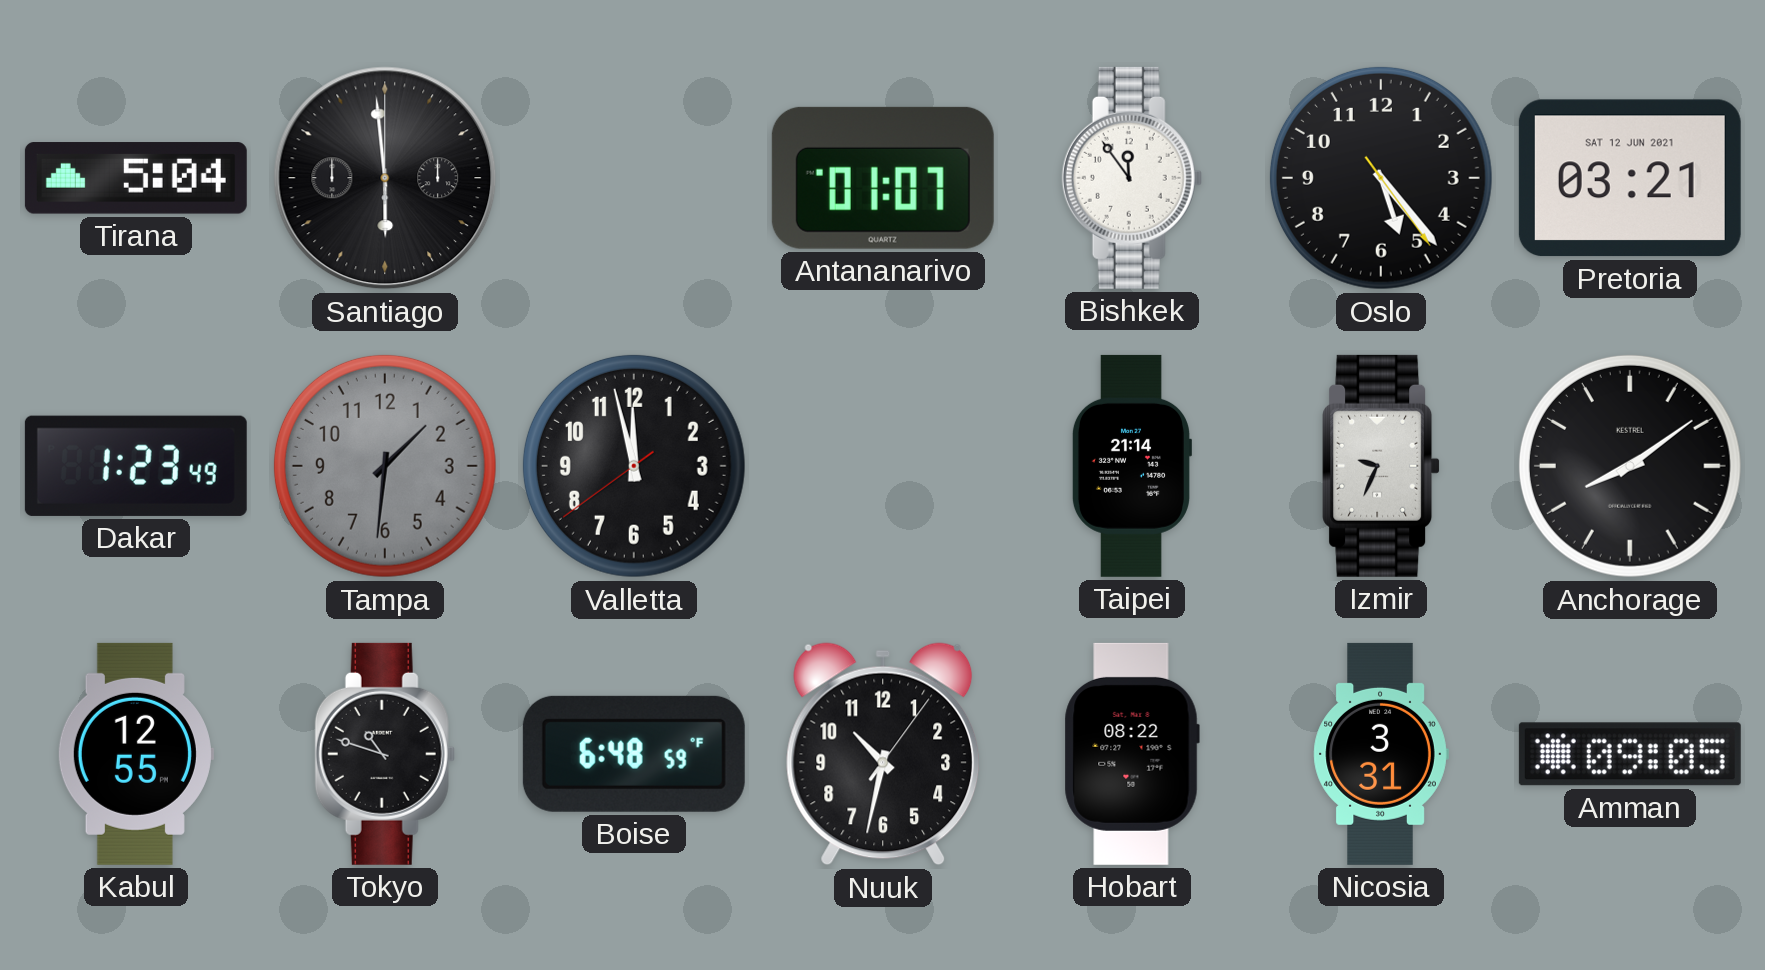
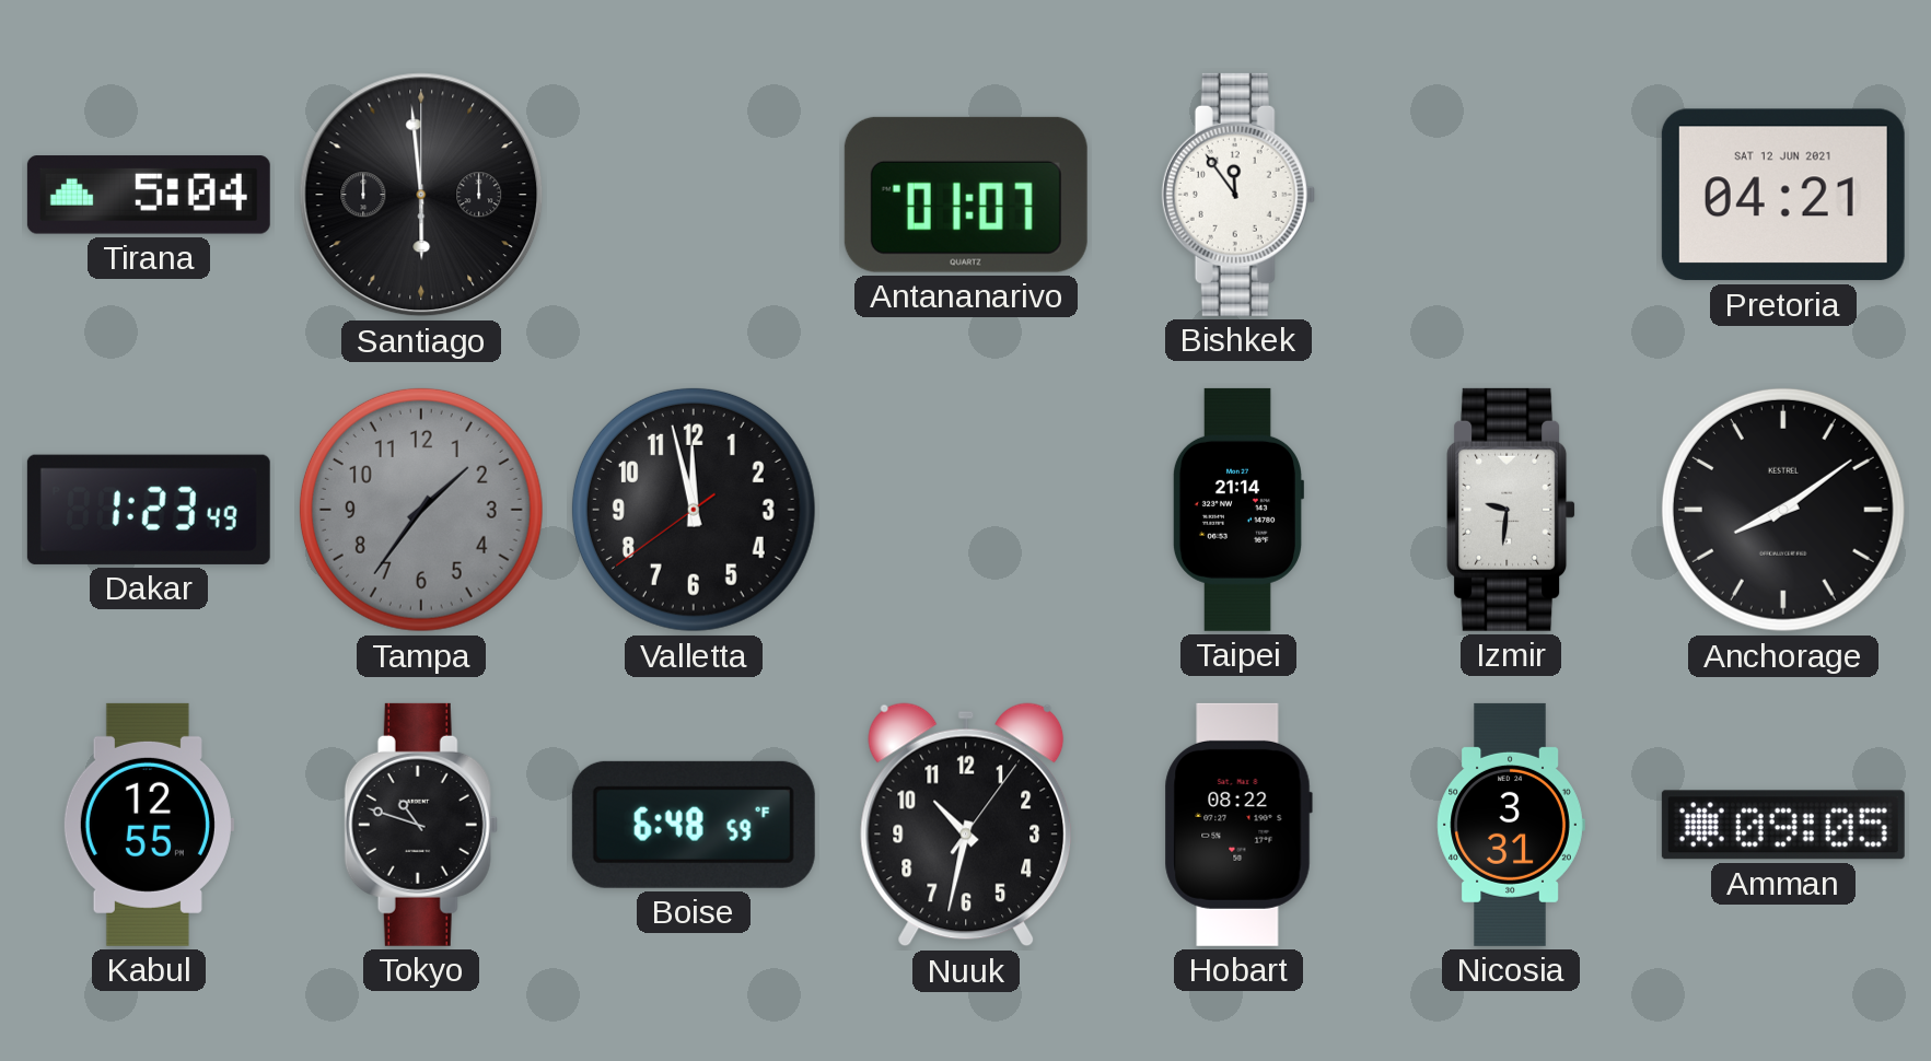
Oslo: 5:23 -> none
Pretoria: 03:21 -> 04:21
Tampa: 1:31 -> 1:36
Izmir: 9:34 -> 9:31
